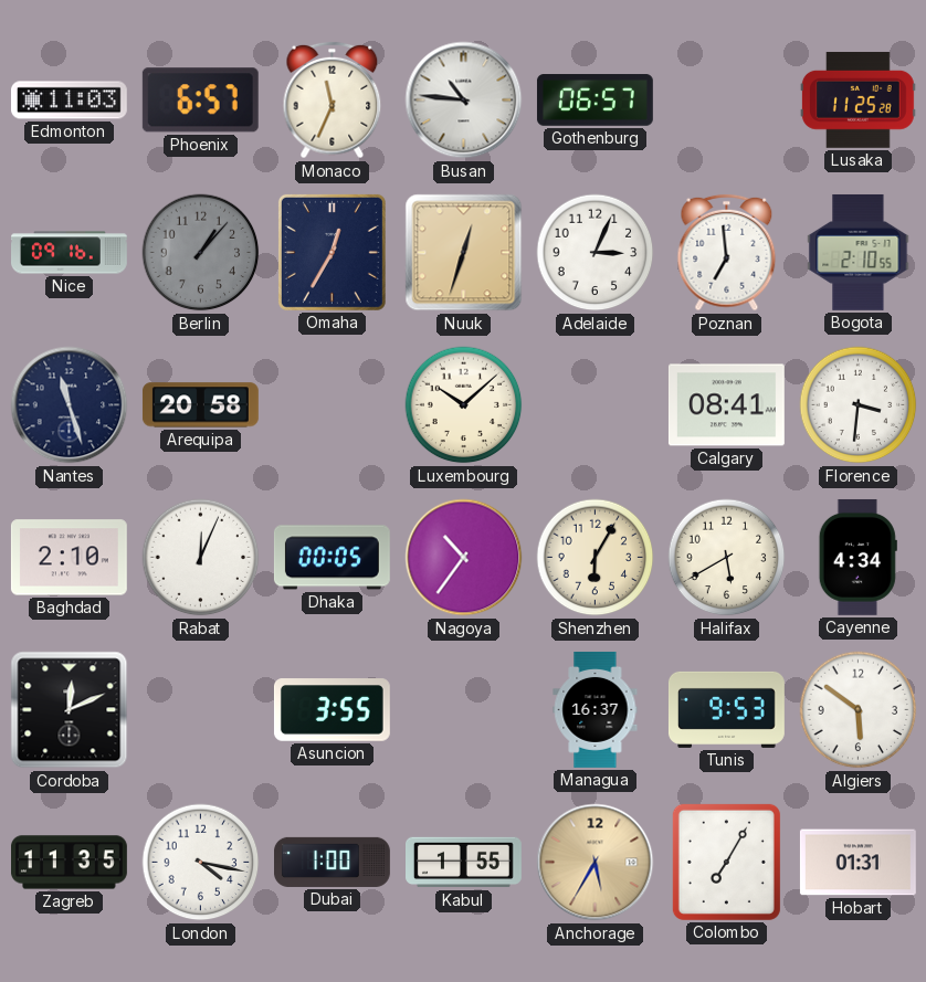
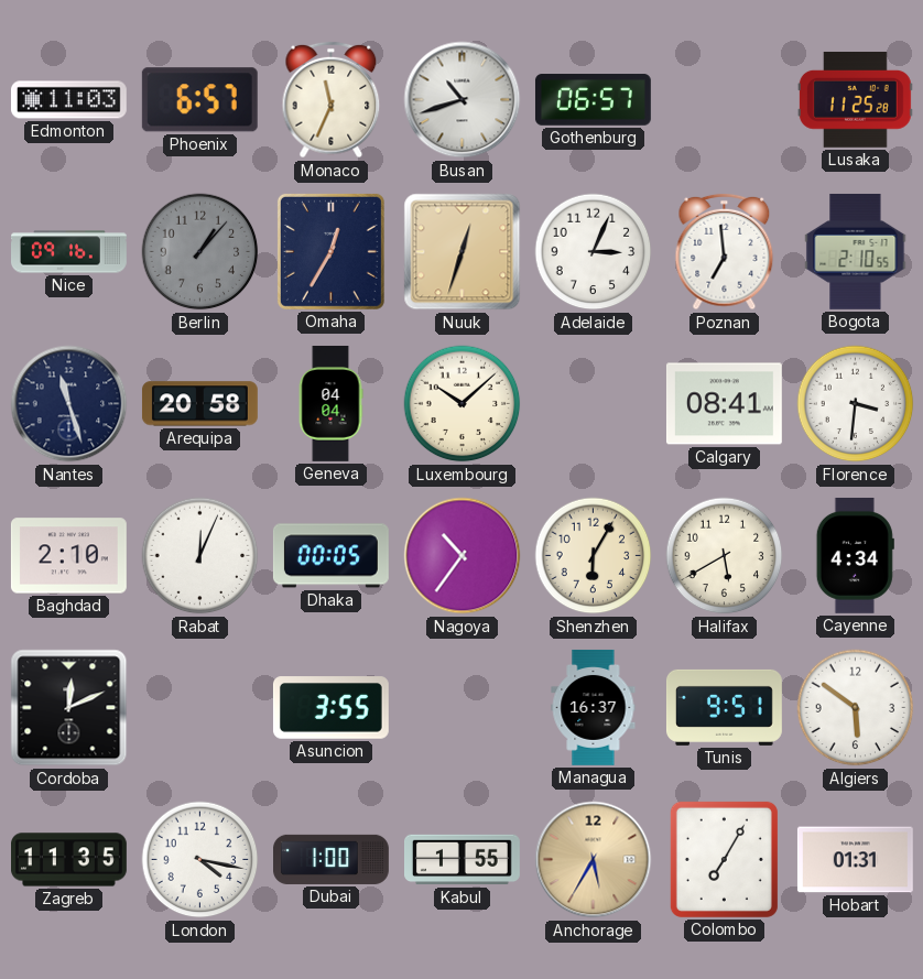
Busan: 10:46 -> 10:42
Geneva: none -> 04:04
Tunis: 9:53 -> 9:51
